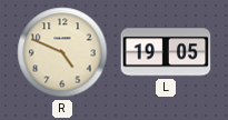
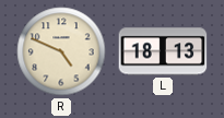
L: 19:05 -> 18:13
